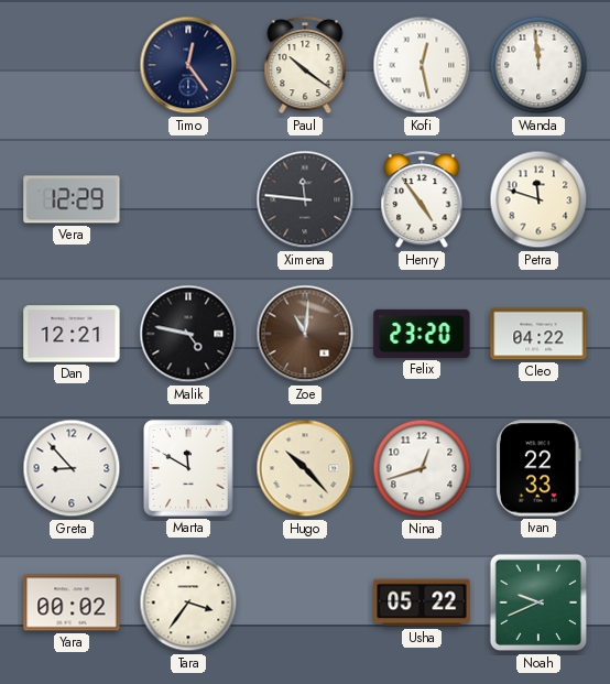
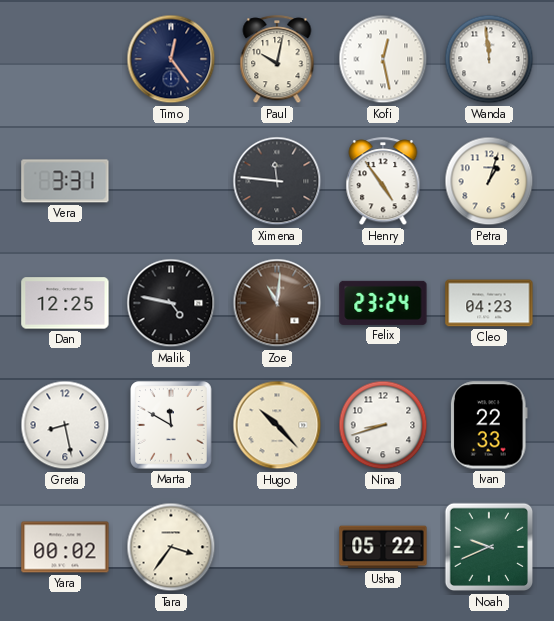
Paul: 10:21 -> 10:02
Vera: 12:29 -> 3:31
Petra: 11:48 -> 1:03
Dan: 12:21 -> 12:25
Felix: 23:20 -> 23:24
Cleo: 04:22 -> 04:23
Greta: 8:53 -> 8:28
Nina: 12:42 -> 8:42
